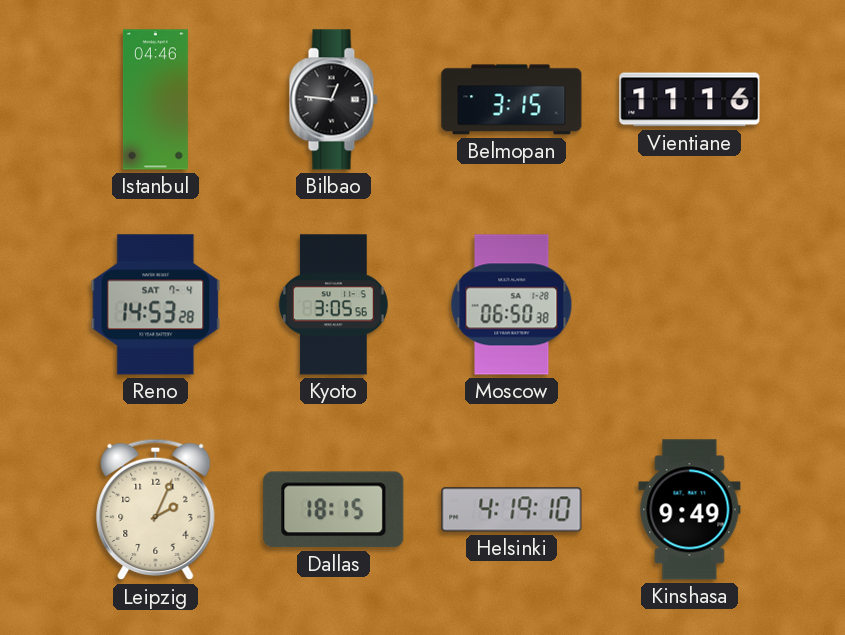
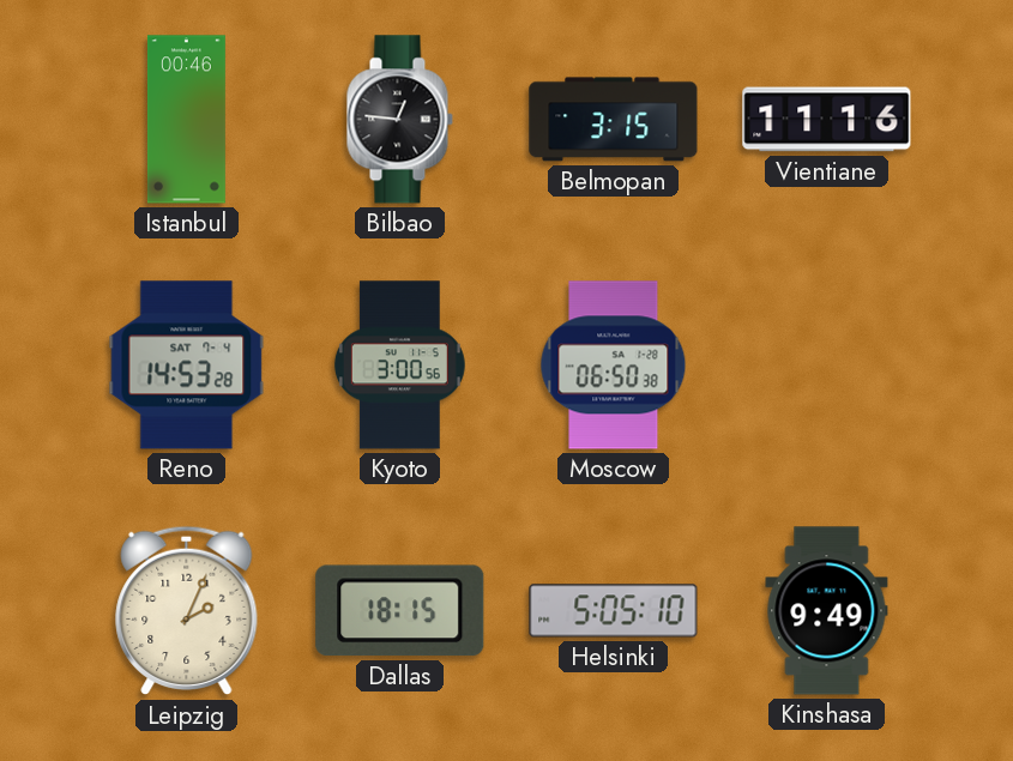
Istanbul: 04:46 -> 00:46
Kyoto: 3:05 -> 3:00
Helsinki: 4:19 -> 5:05
